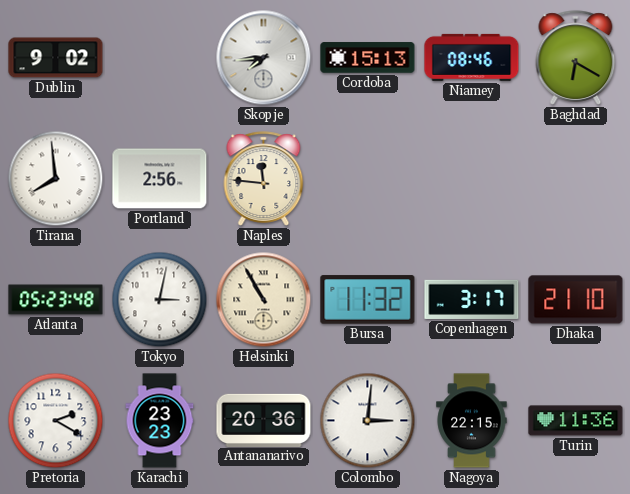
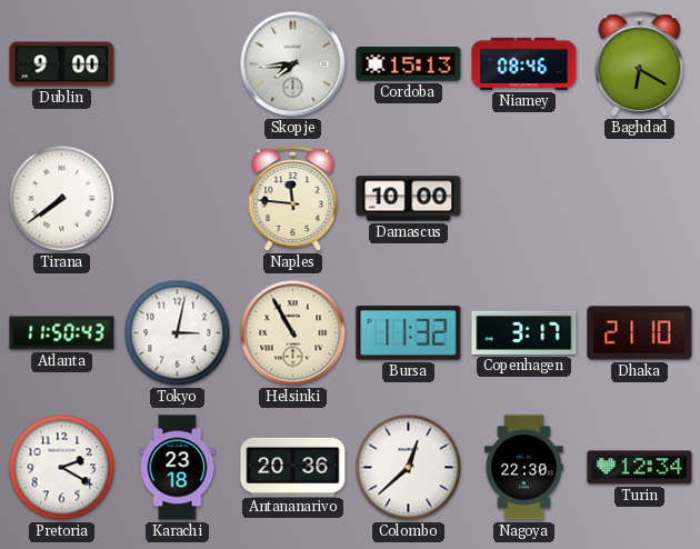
Dublin: 9:02 -> 9:00
Tirana: 7:59 -> 7:39
Portland: 2:56 -> none
Damascus: none -> 10:00
Atlanta: 05:23 -> 11:50
Karachi: 23:23 -> 23:18
Colombo: 3:01 -> 12:38
Nagoya: 22:15 -> 22:30
Turin: 11:36 -> 12:34
